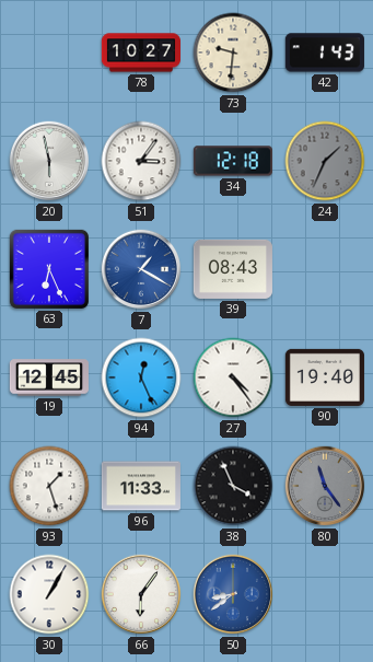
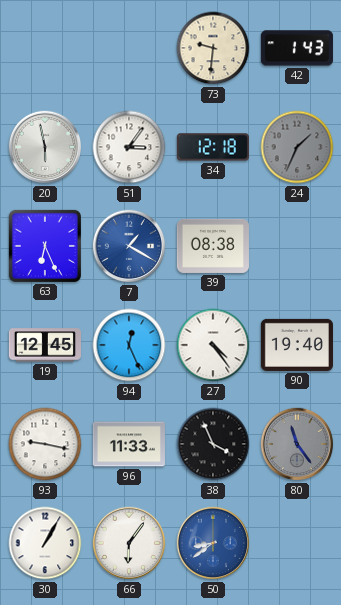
78: 10:27 -> none
39: 08:43 -> 08:38
93: 1:27 -> 9:17
